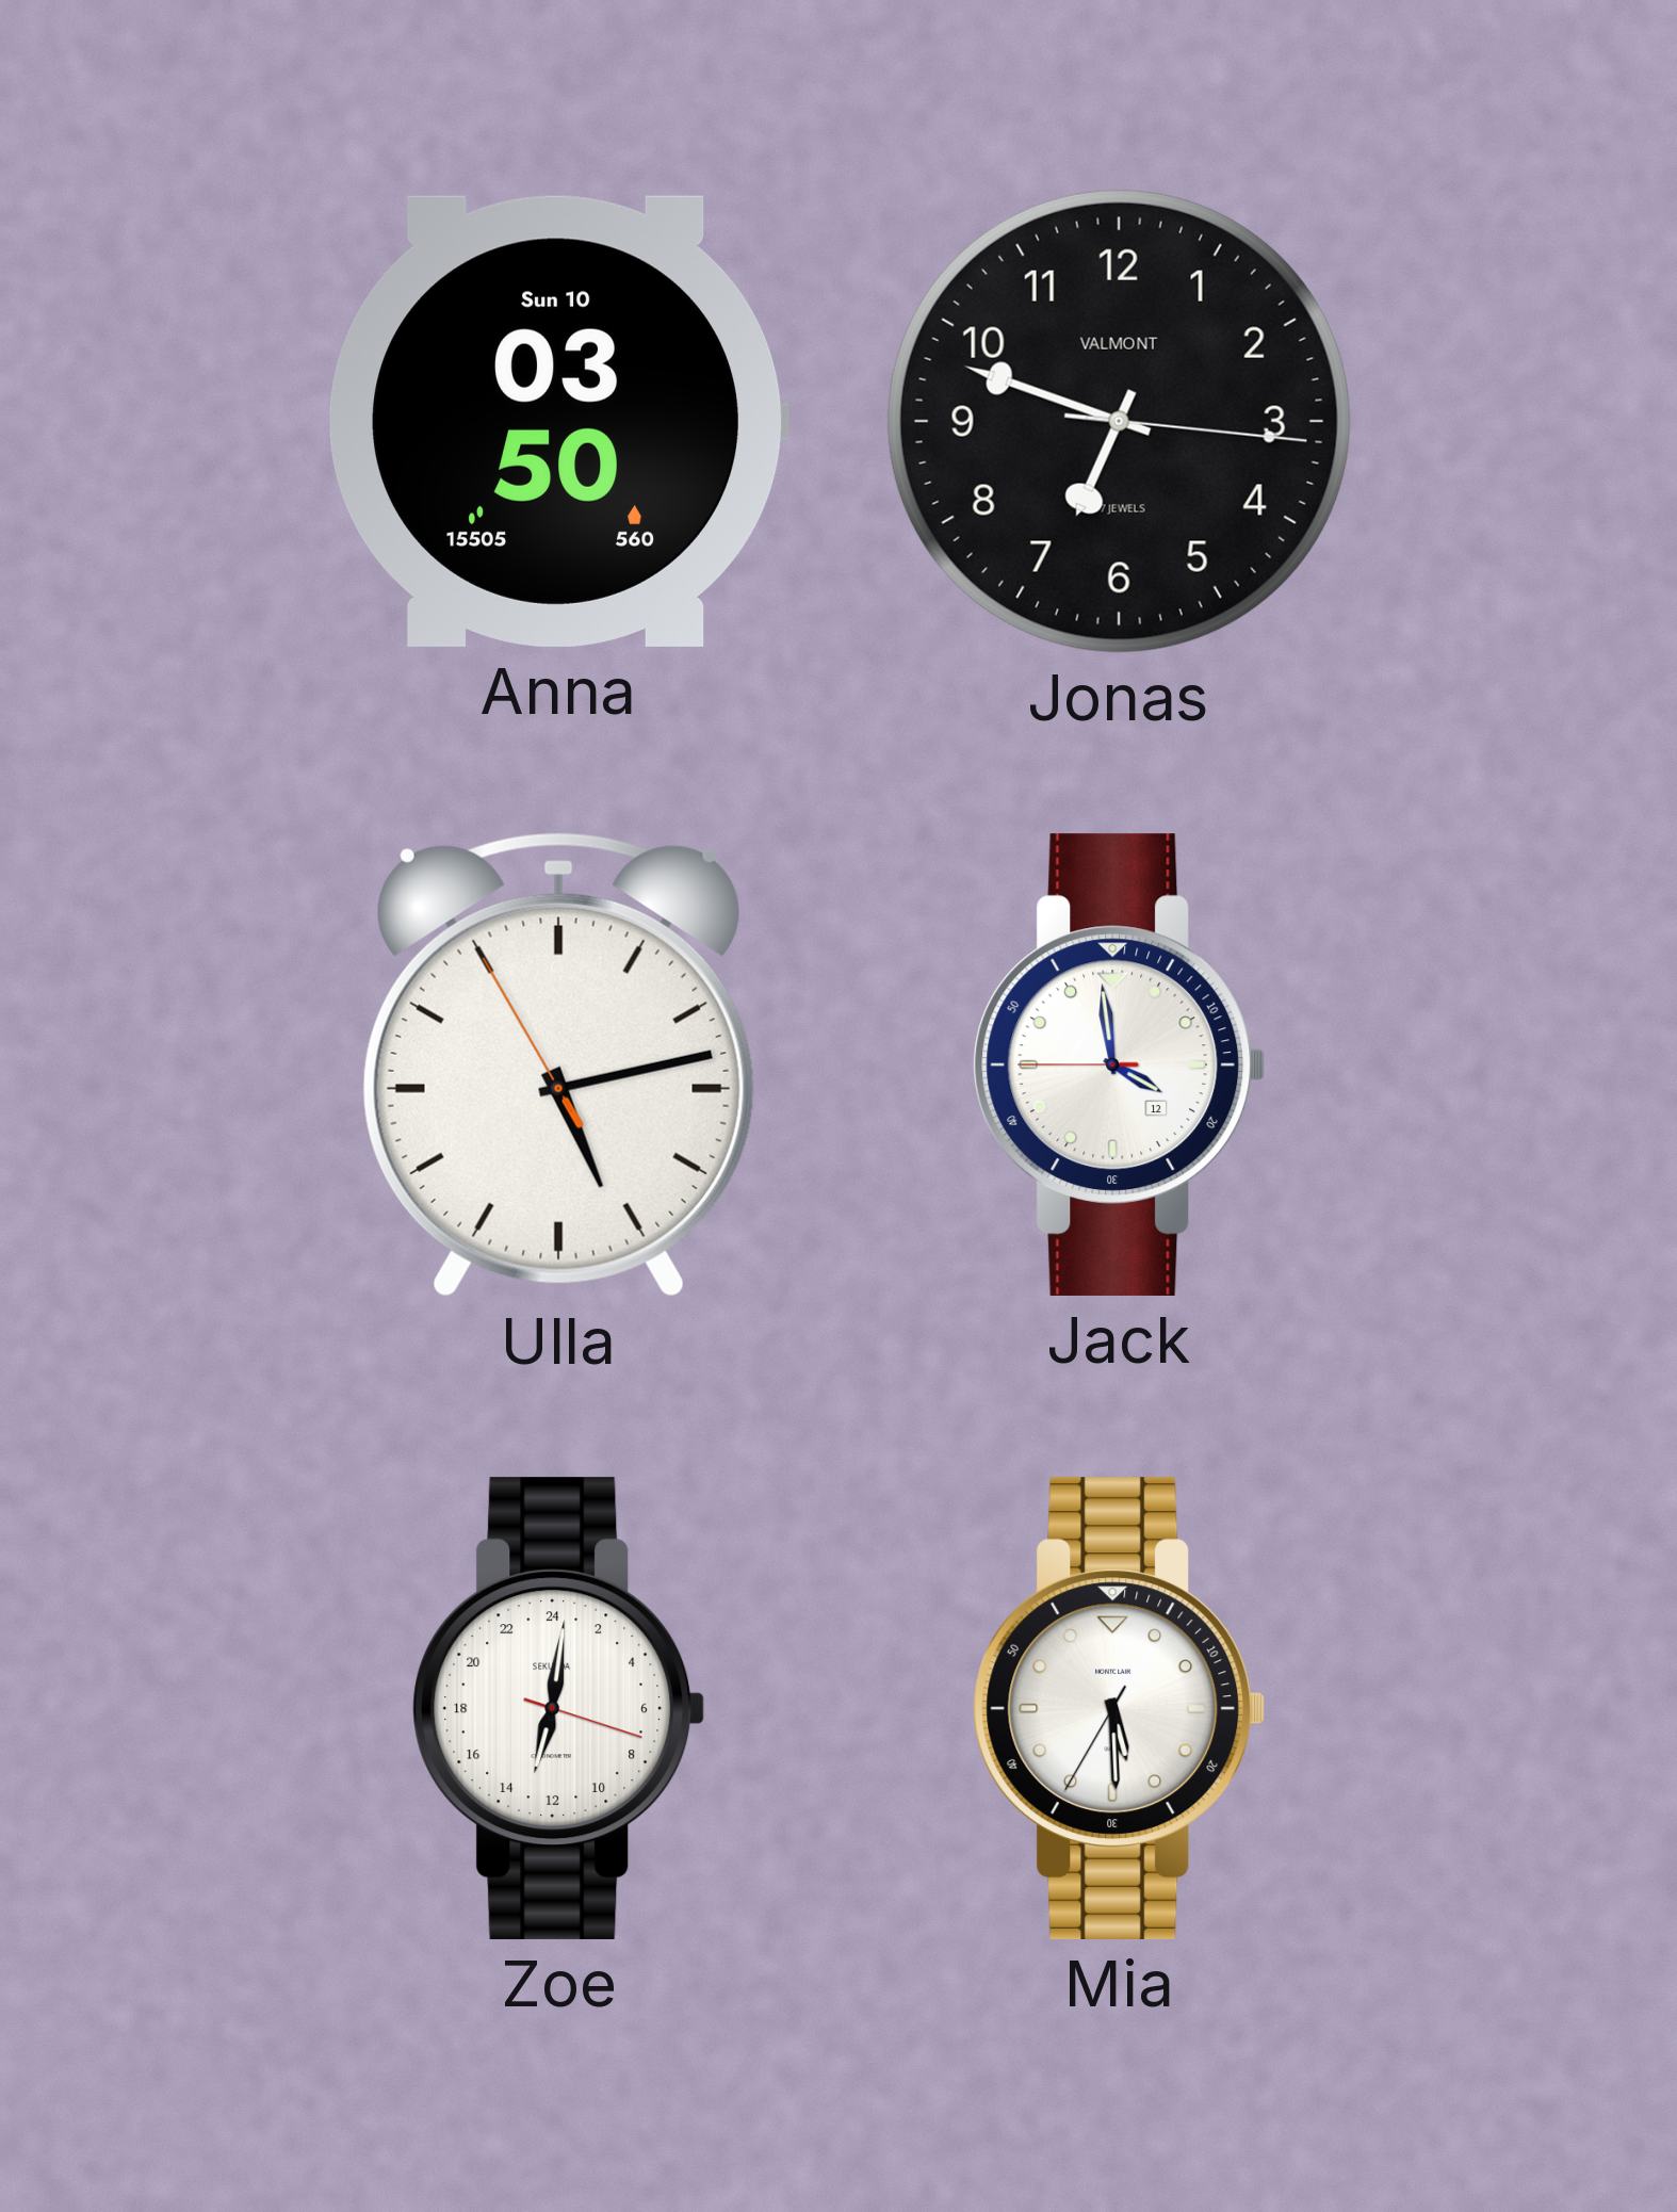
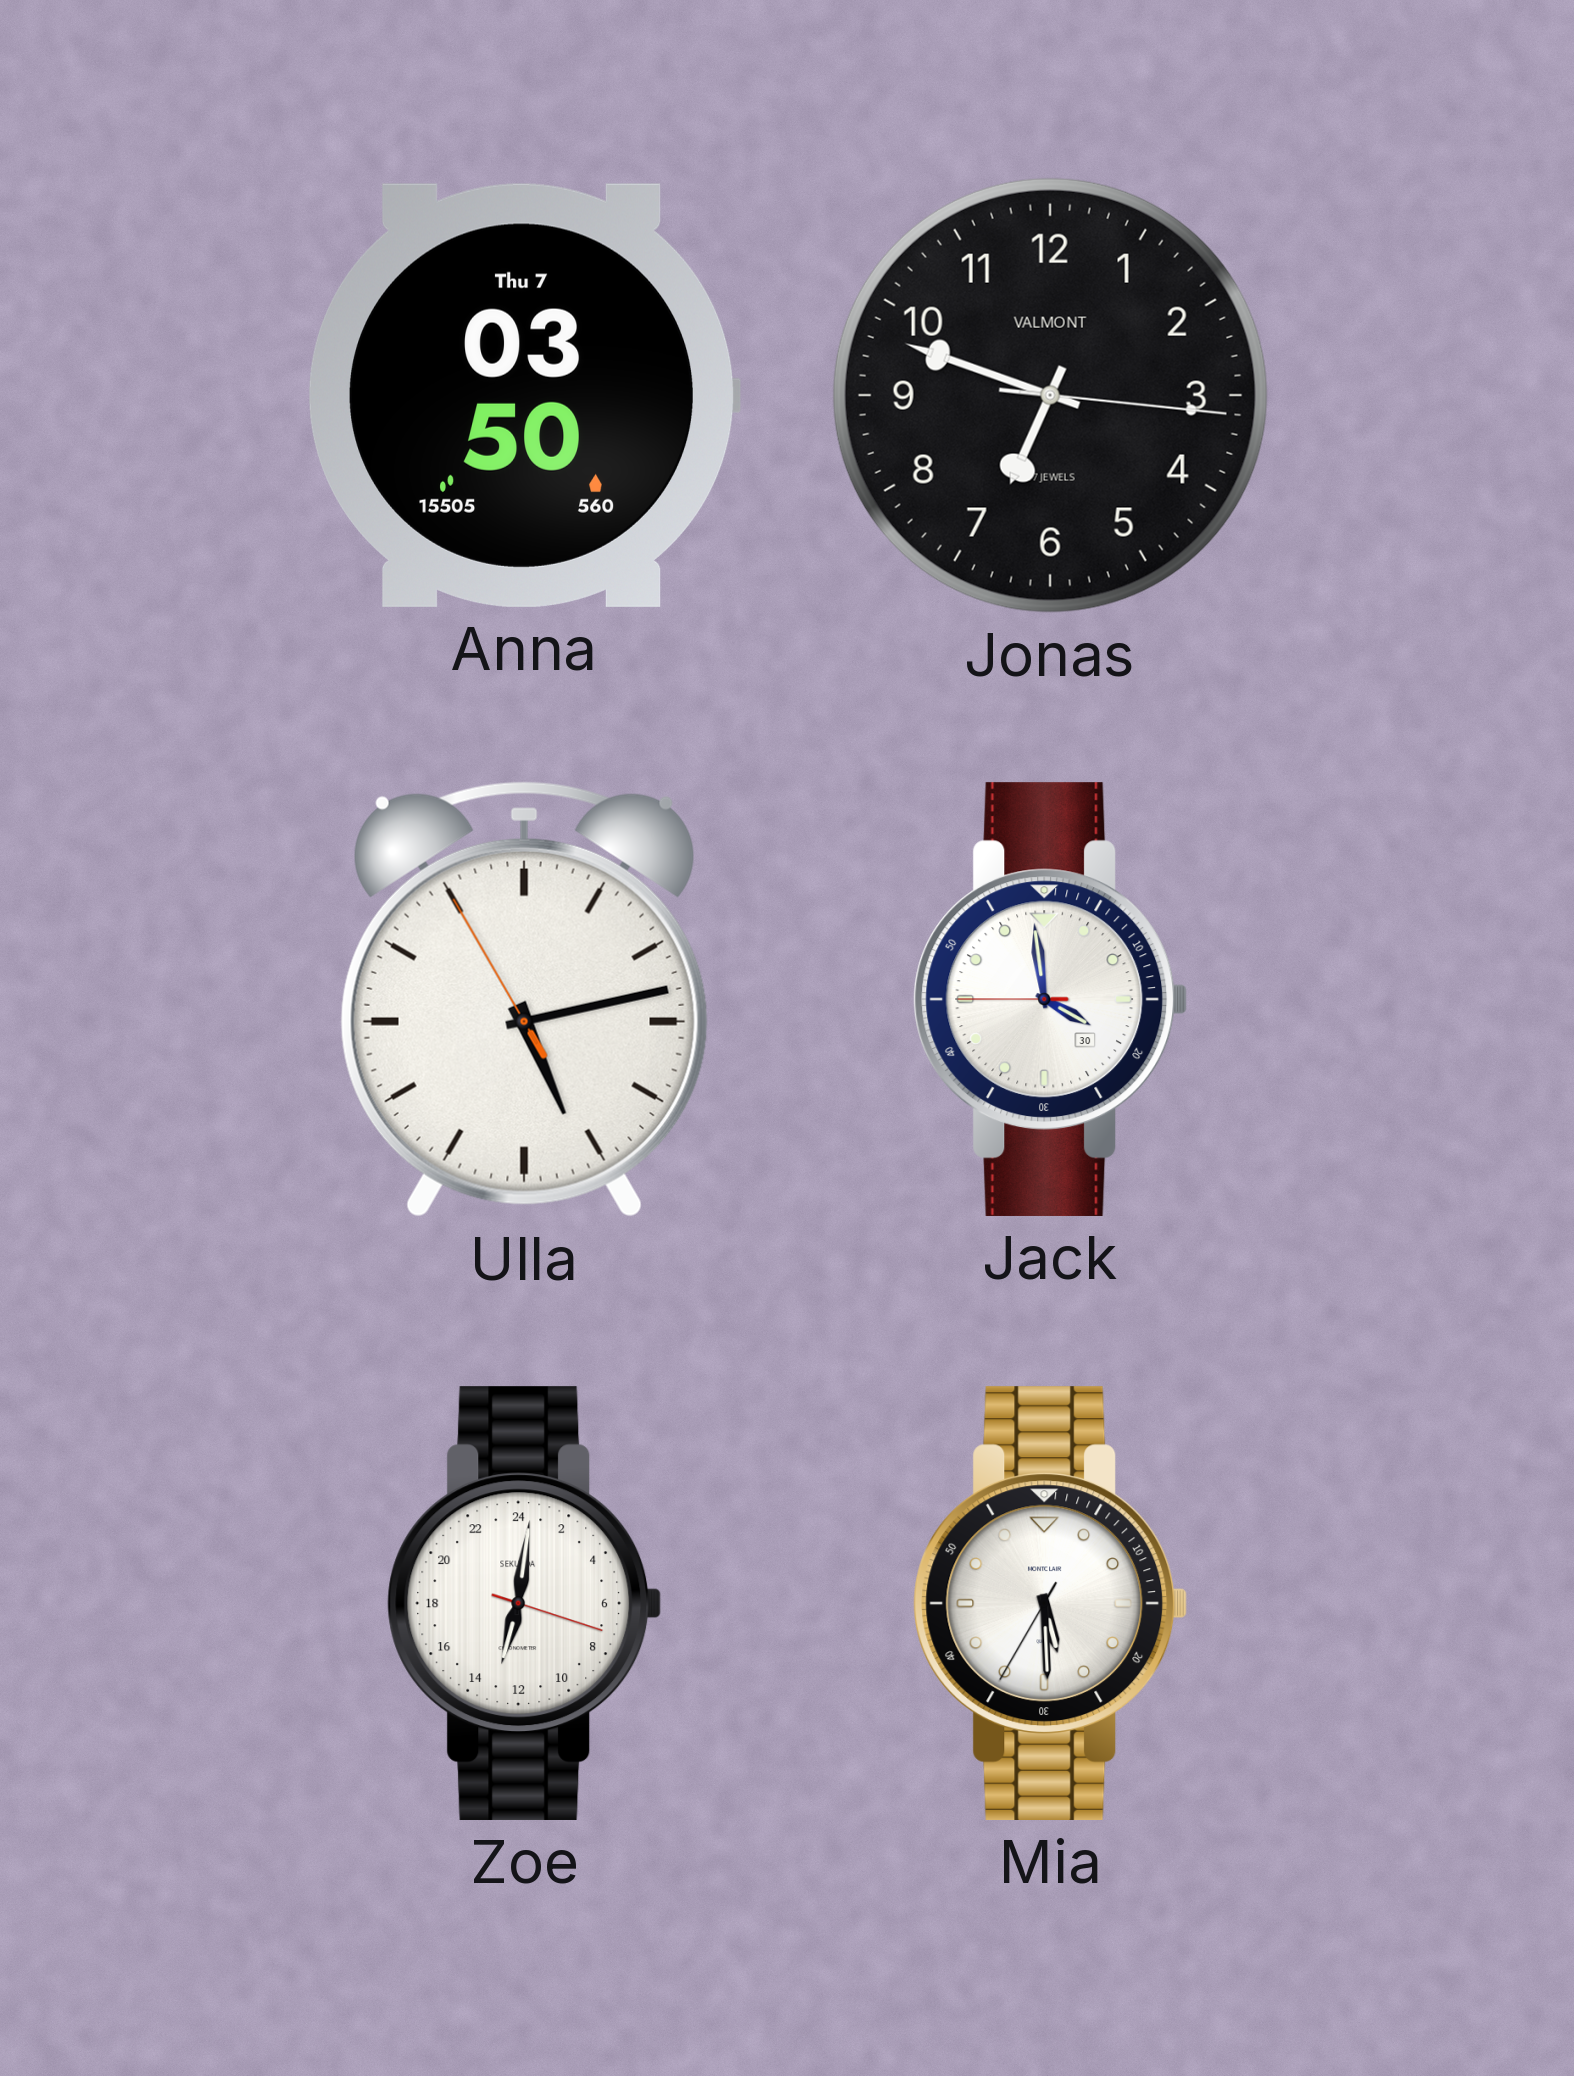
Anna date: Sun 10 -> Thu 7
Jack date: 12 -> 30
